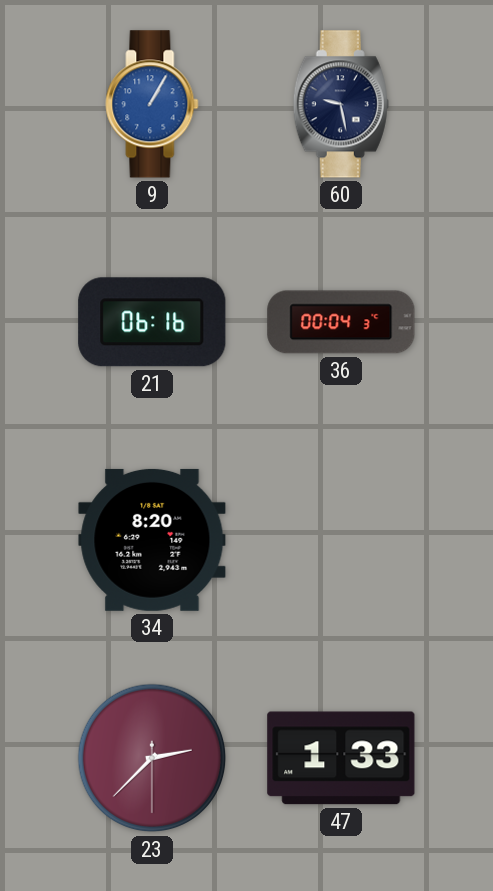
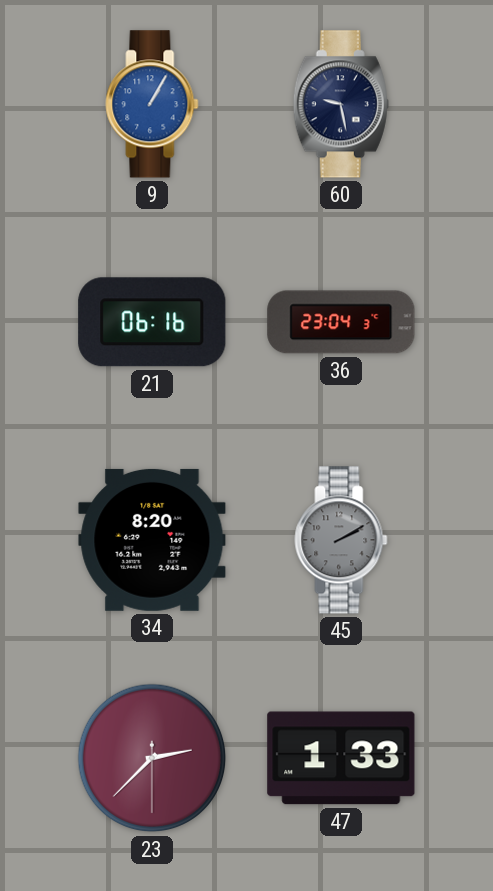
36: 00:04 -> 23:04
45: none -> 2:10
